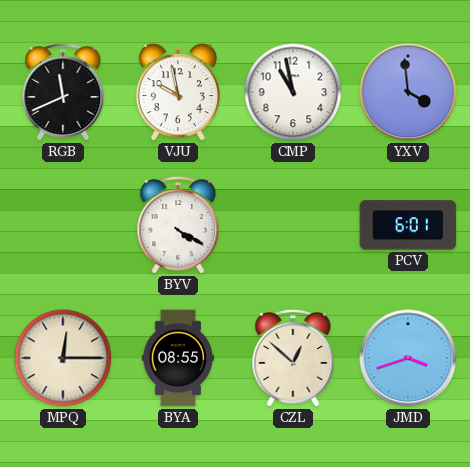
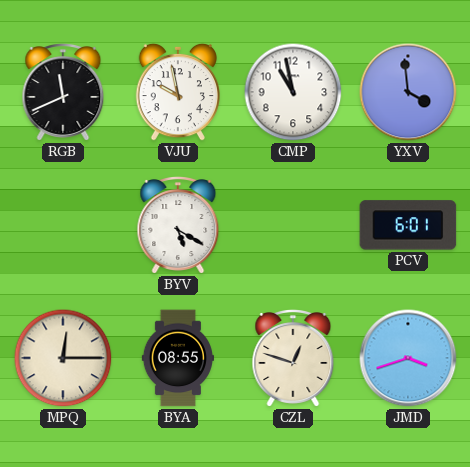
BYV: 4:20 -> 5:20
CZL: 12:52 -> 12:48
